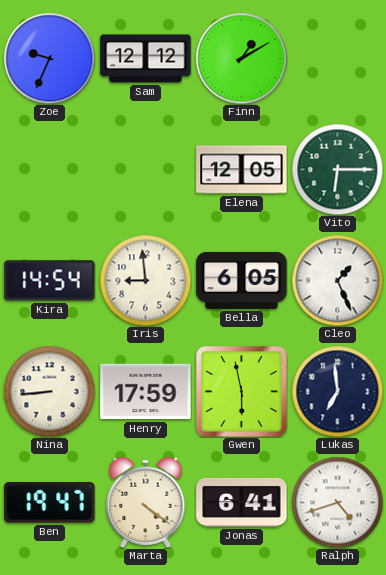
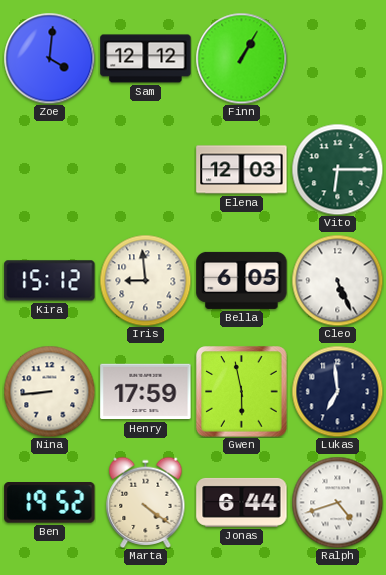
Zoe: 9:34 -> 4:01
Finn: 1:10 -> 1:05
Elena: 12:05 -> 12:03
Kira: 14:54 -> 15:12
Cleo: 1:26 -> 5:26
Ben: 19:47 -> 19:52
Jonas: 6:41 -> 6:44
